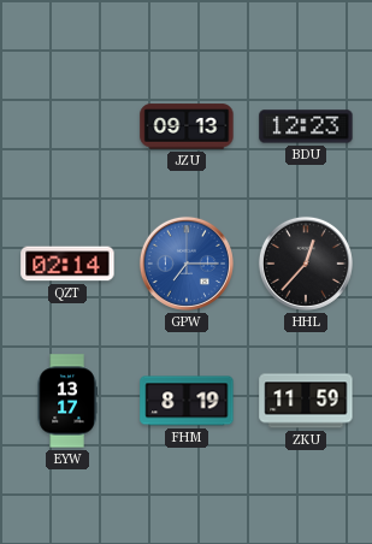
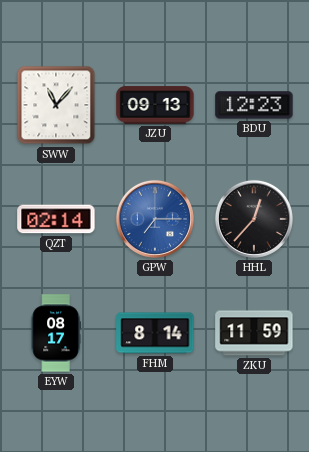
SWW: none -> 11:07
EYW: 13:17 -> 08:17
FHM: 8:19 -> 8:14
